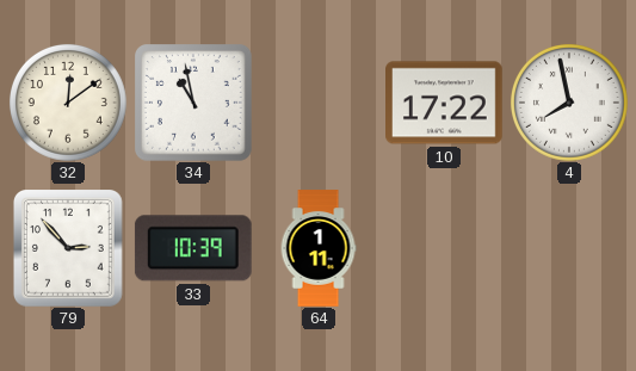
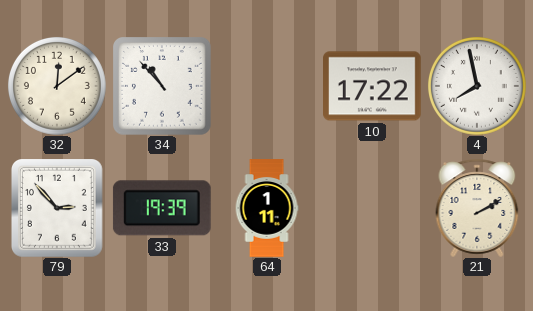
34: 10:58 -> 10:53
33: 10:39 -> 19:39
21: none -> 2:10
